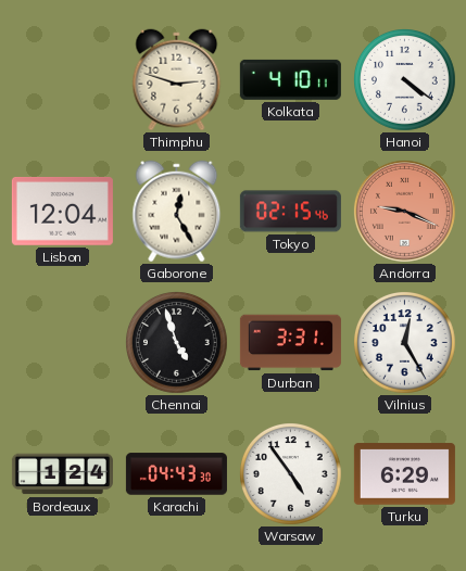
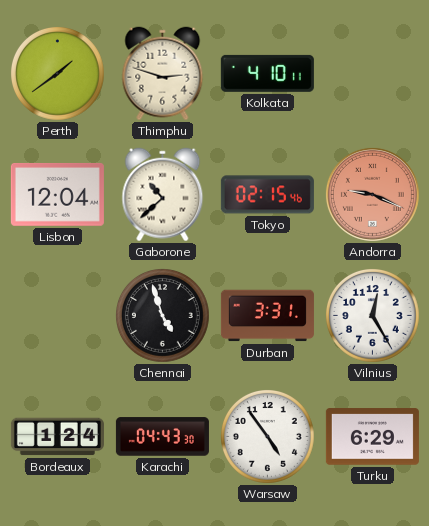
Perth: none -> 1:39
Hanoi: 4:21 -> none
Gaborone: 12:25 -> 10:38
